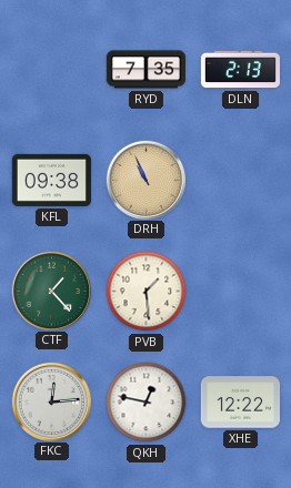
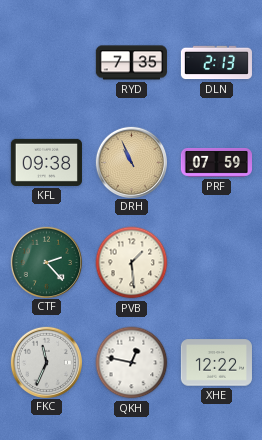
PRF: none -> 07:59
CTF: 1:23 -> 2:23
FKC: 12:14 -> 11:34
